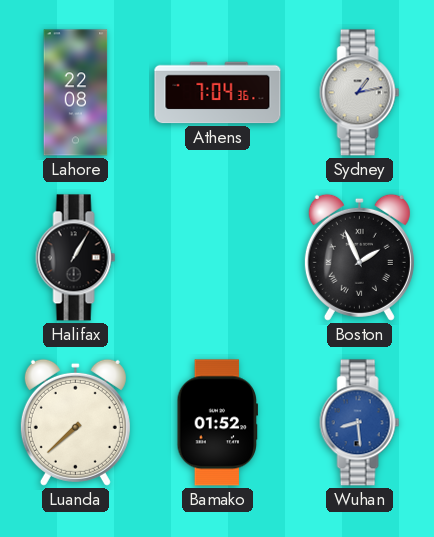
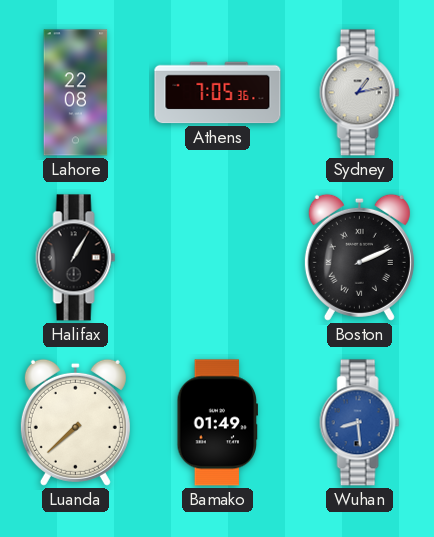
Athens: 7:04 -> 7:05
Boston: 1:56 -> 2:11
Bamako: 01:52 -> 01:49
